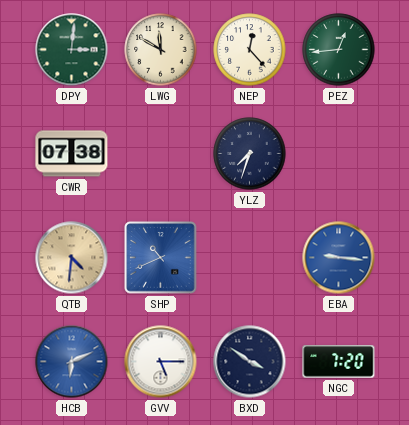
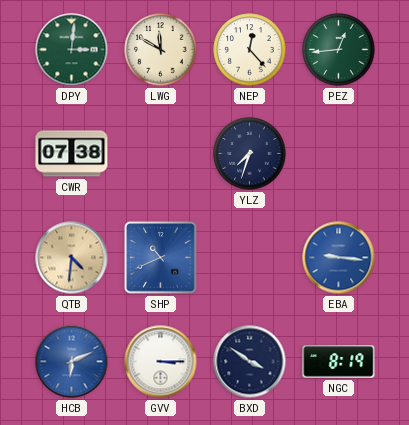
GVV: 5:15 -> 3:15
NGC: 7:20 -> 8:19
